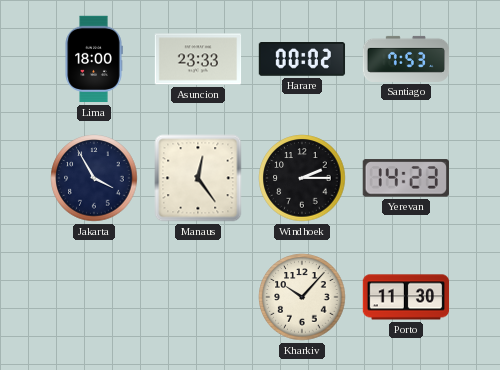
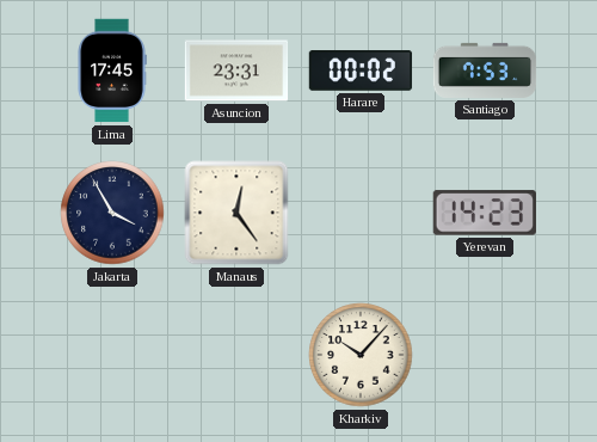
Lima: 18:00 -> 17:45
Asuncion: 23:33 -> 23:31
Windhoek: 2:15 -> none
Porto: 11:30 -> none
